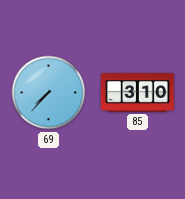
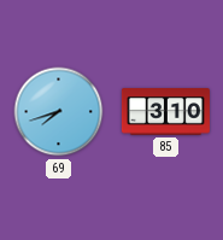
69: 7:37 -> 7:42
